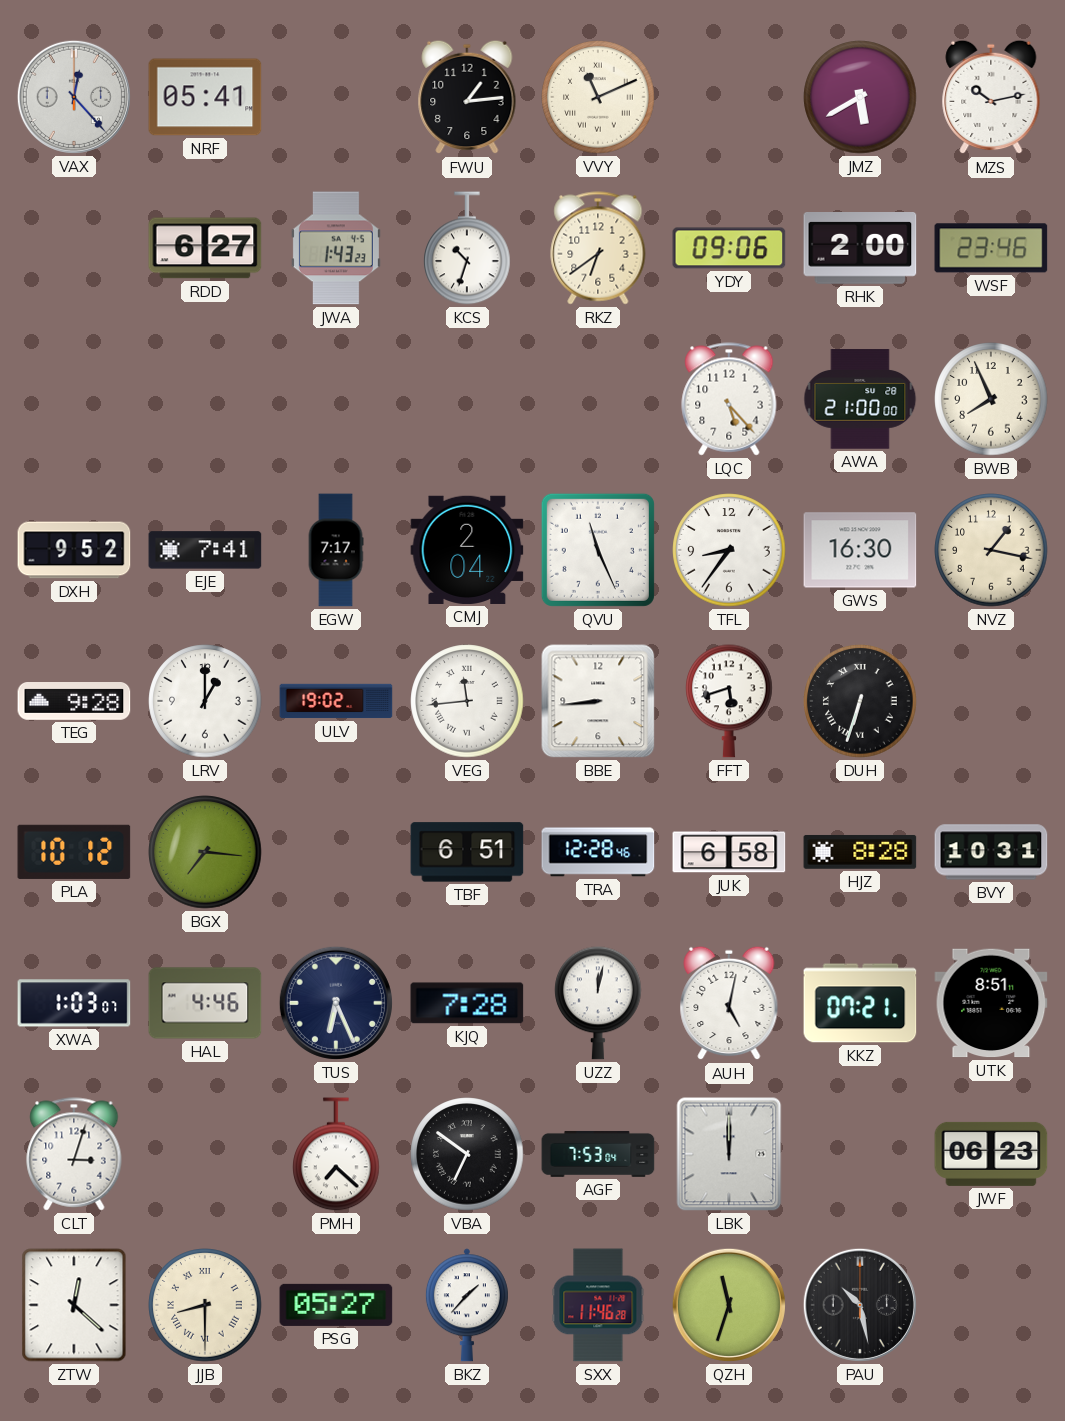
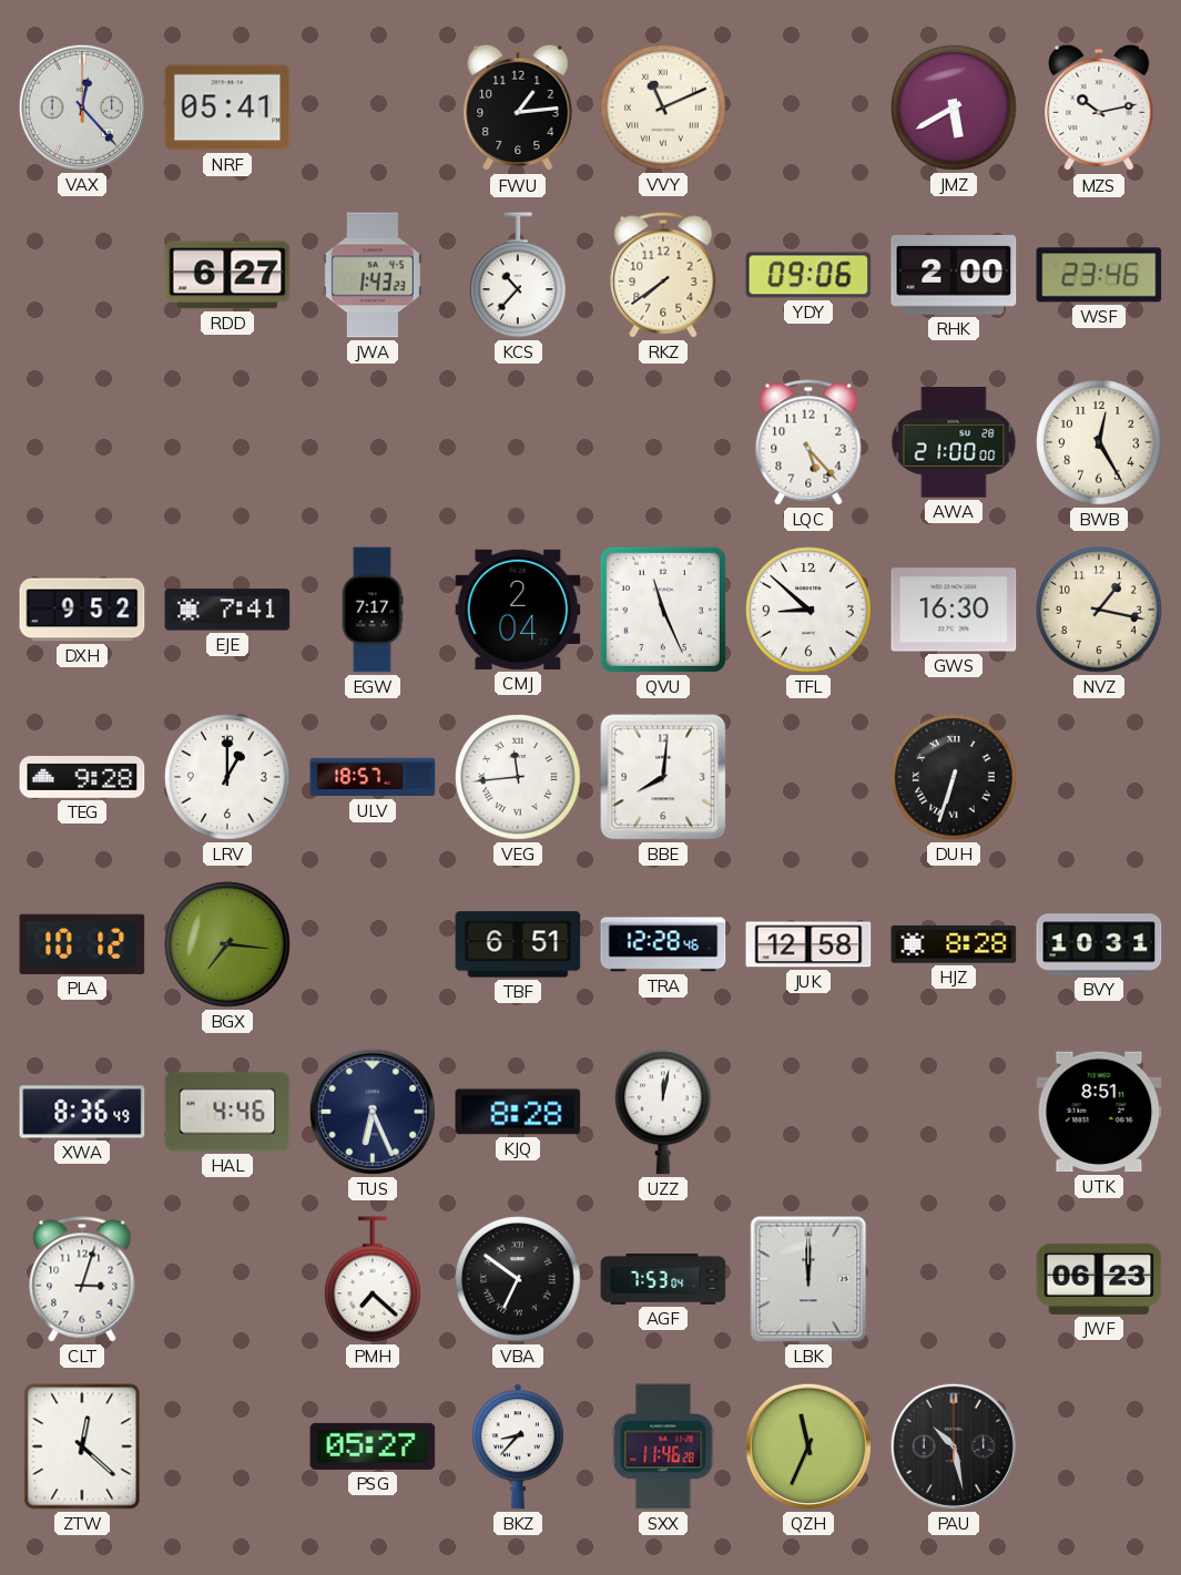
KCS: 10:33 -> 10:37
RKZ: 6:39 -> 7:39
BWB: 7:56 -> 12:25
TFL: 8:36 -> 8:52
ULV: 19:02 -> 18:57
BBE: 8:44 -> 8:01
FFT: 5:42 -> none
JUK: 6:58 -> 12:58
XWA: 1:03 -> 8:36
KJQ: 7:28 -> 8:28
AUH: 5:02 -> none
KKZ: 07:21 -> none
JJB: 8:30 -> none
BKZ: 1:37 -> 8:37
QZH: 11:33 -> 11:34
